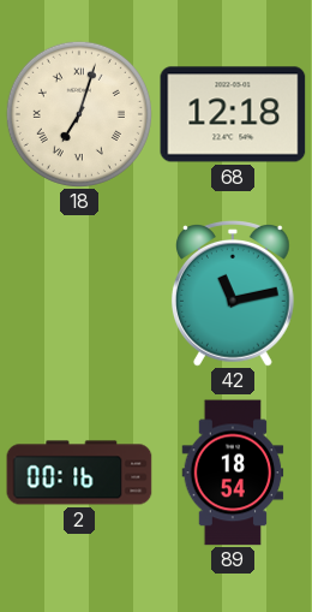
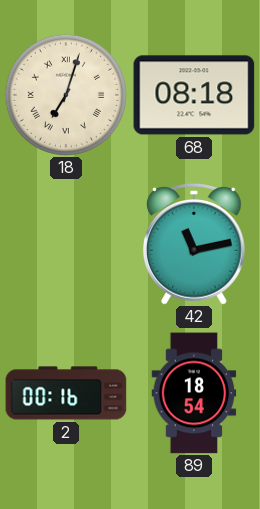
68: 12:18 -> 08:18
